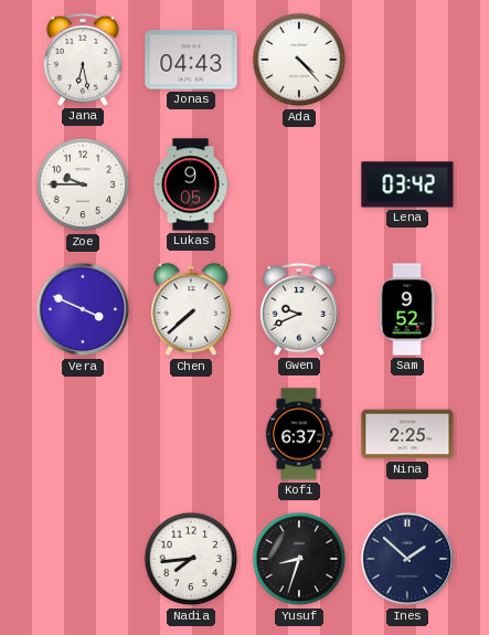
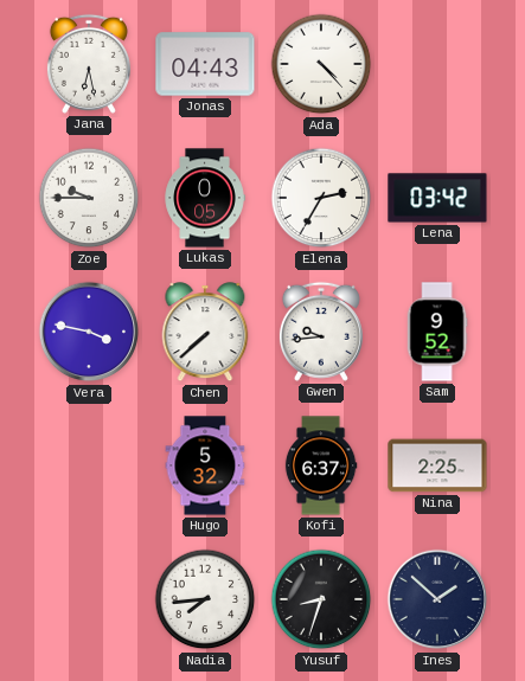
Lukas: 9:05 -> 0:05
Elena: none -> 2:35
Vera: 3:49 -> 3:47
Gwen: 9:41 -> 9:44
Hugo: none -> 5:32
